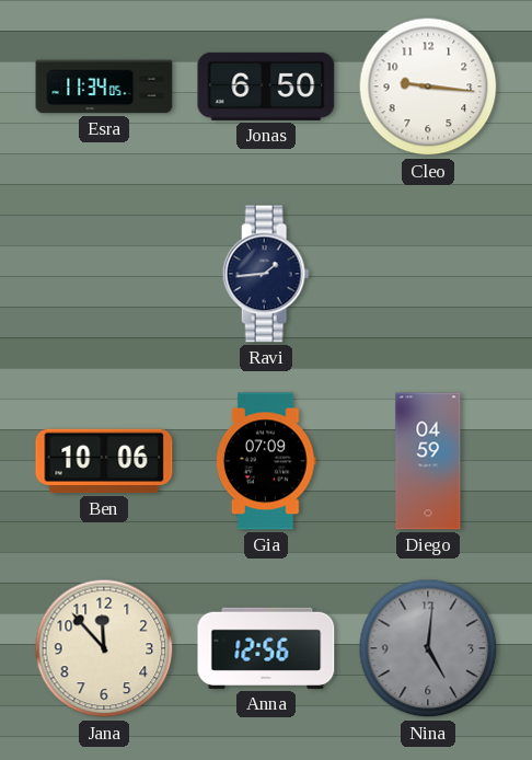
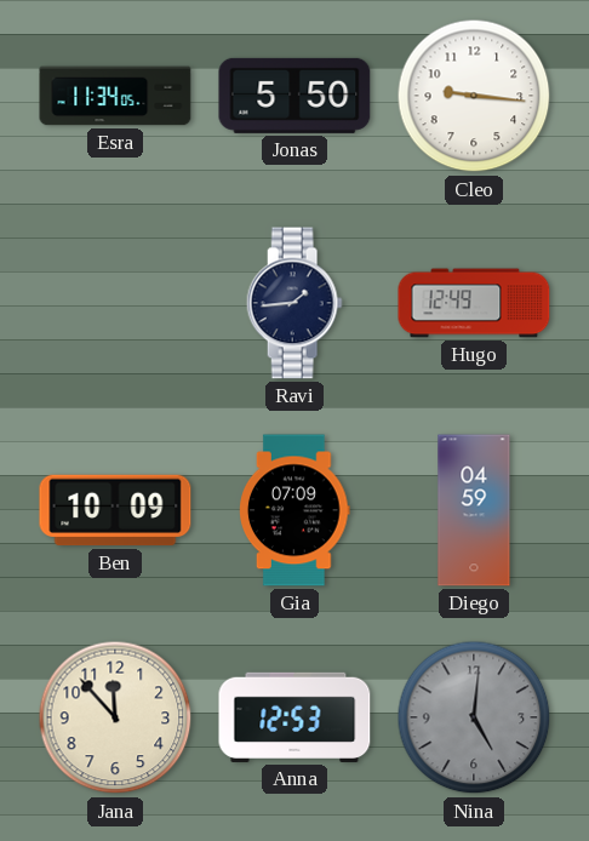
Jonas: 6:50 -> 5:50
Hugo: none -> 12:49
Ben: 10:06 -> 10:09
Anna: 12:56 -> 12:53
